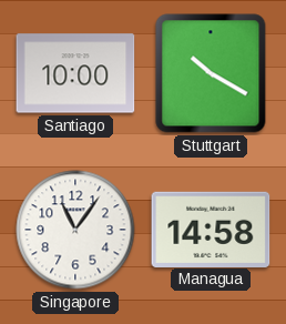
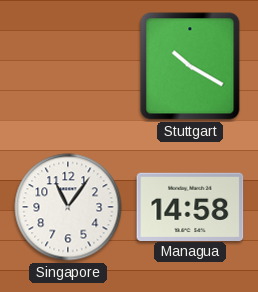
Santiago: 10:00 -> none
